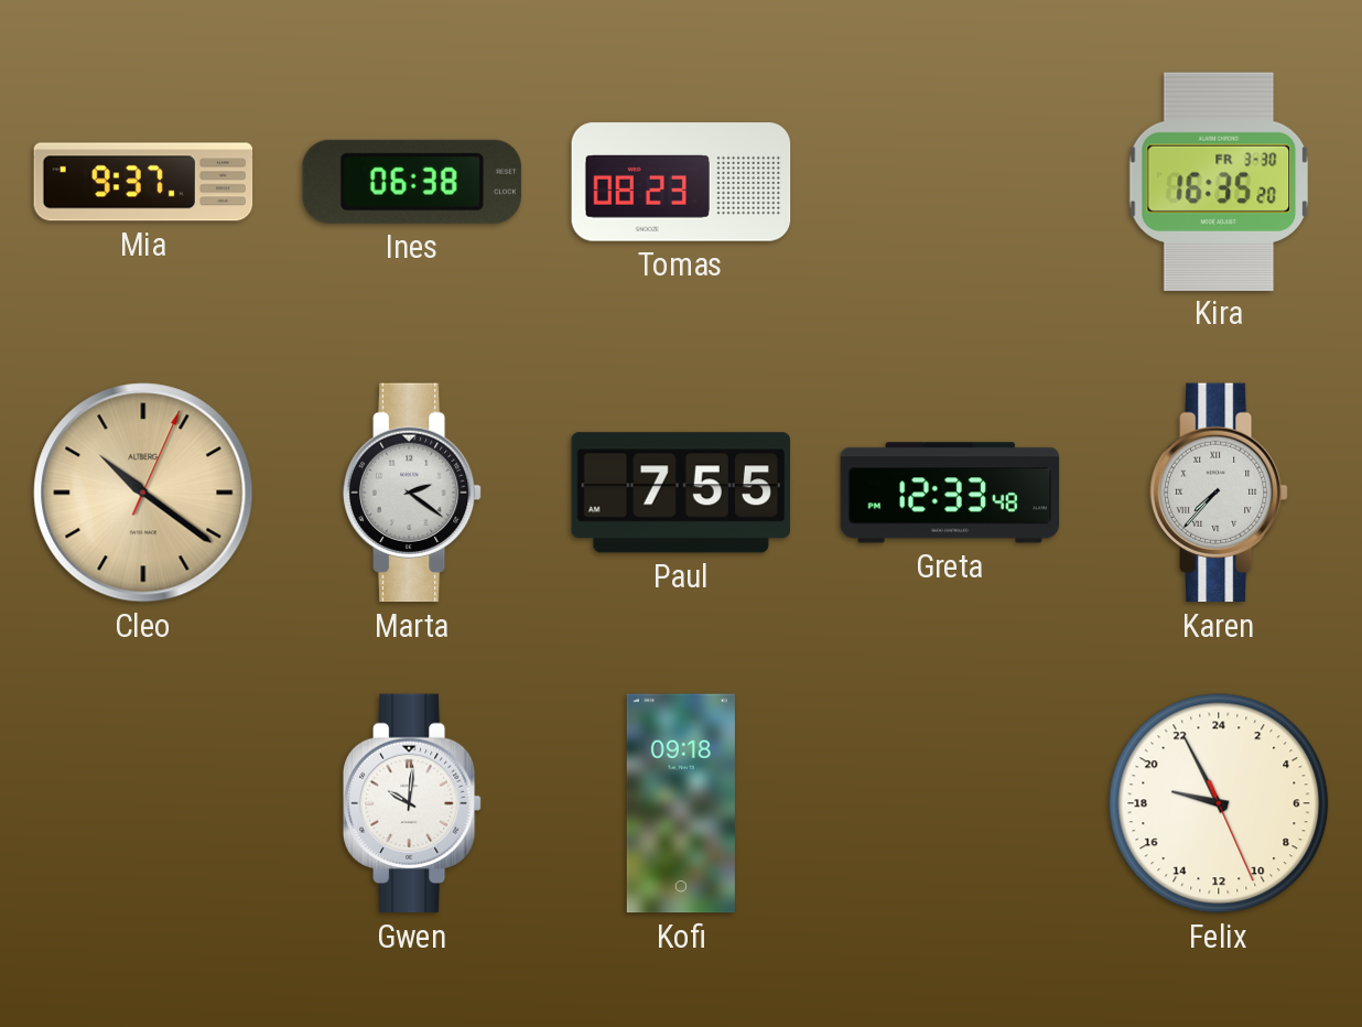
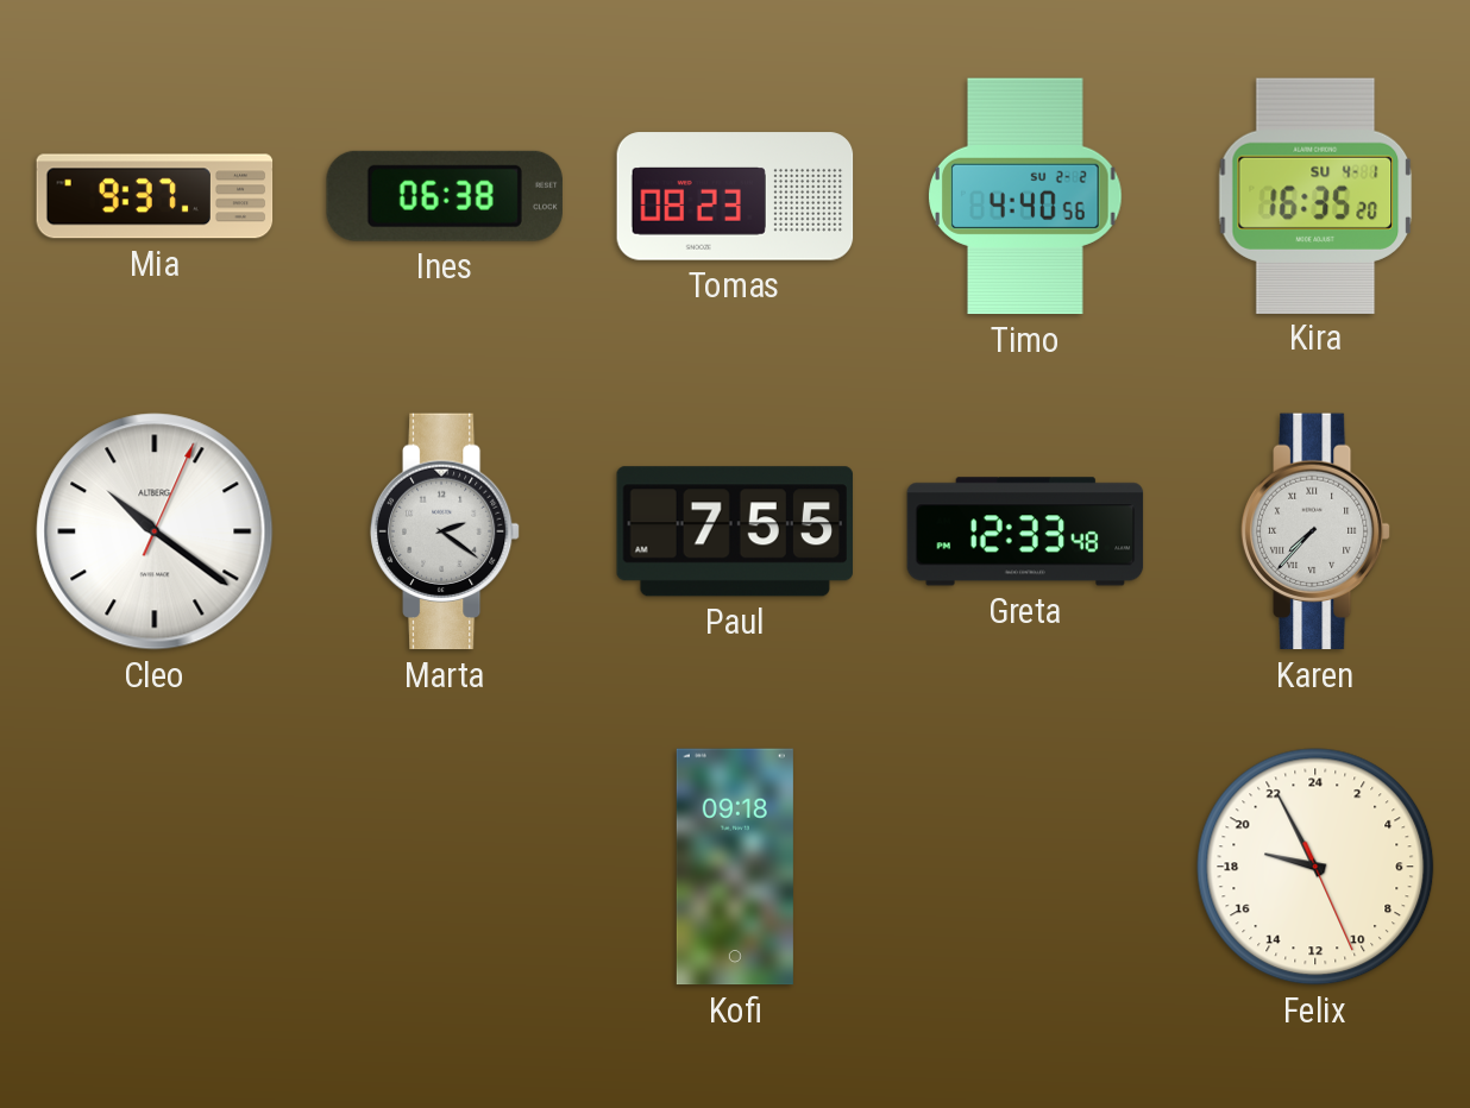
Timo: none -> 4:40
Kira date: FR 3-30 -> SU 4-1
Cleo dial: champagne -> white
Gwen: 10:01 -> none
